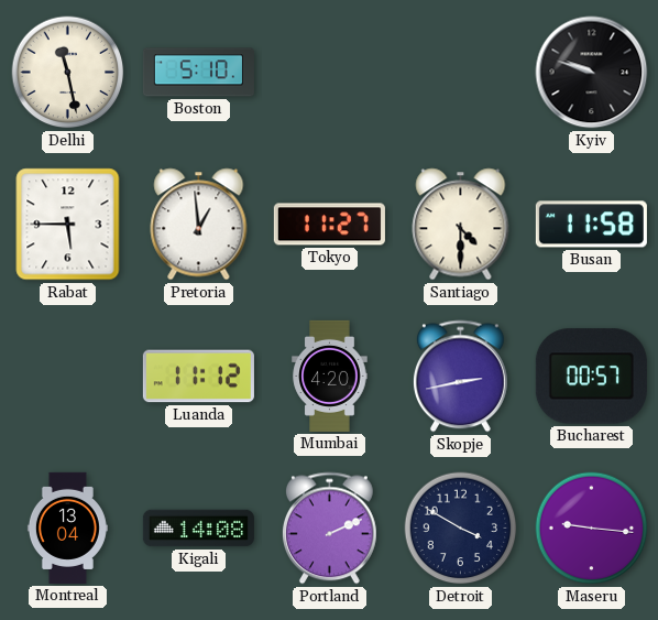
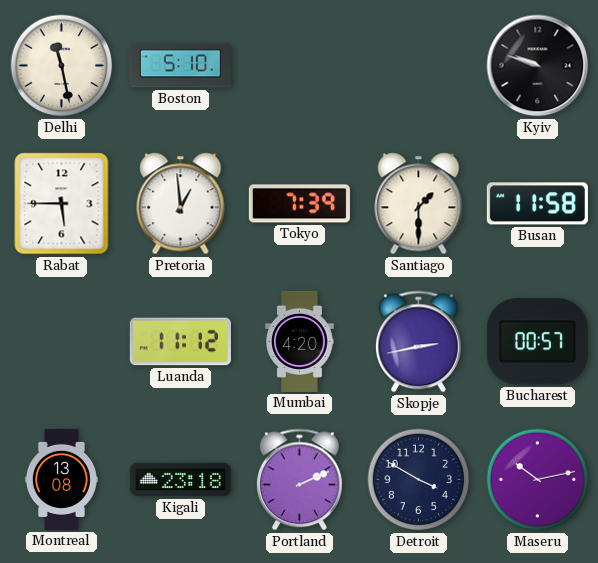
Tokyo: 11:27 -> 7:39
Santiago: 4:30 -> 1:30
Montreal: 13:04 -> 13:08
Kigali: 14:08 -> 23:18
Maseru: 9:16 -> 10:13
